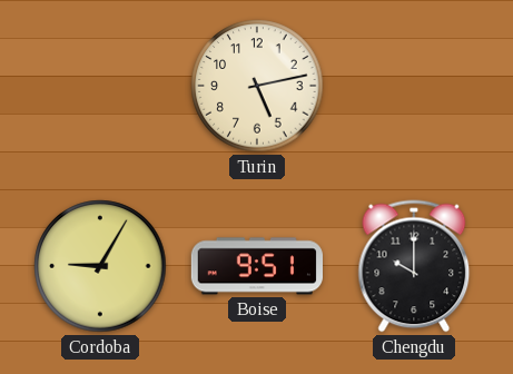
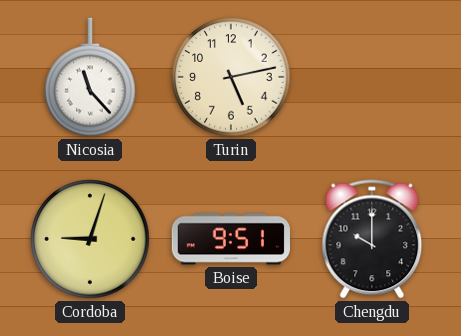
Nicosia: none -> 11:23
Cordoba: 9:05 -> 9:03
